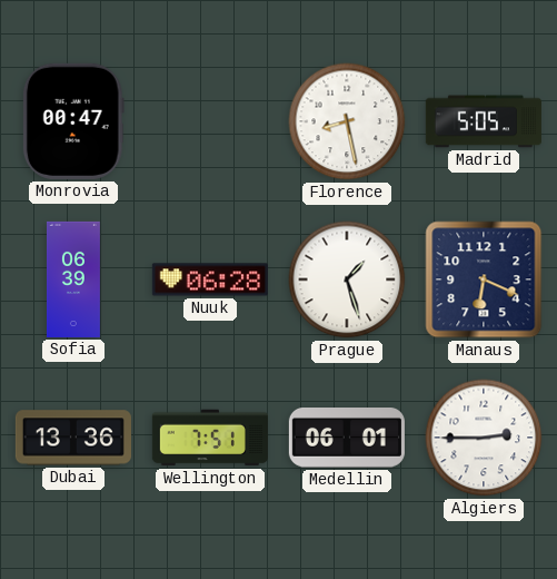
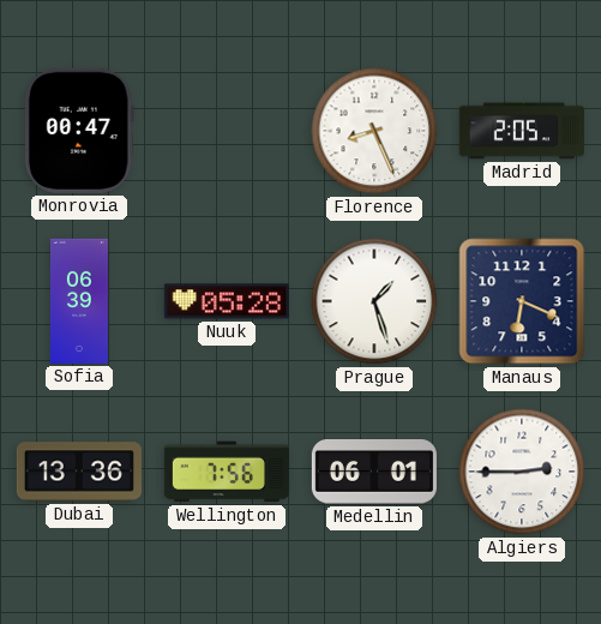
Florence: 8:28 -> 8:26
Madrid: 5:05 -> 2:05
Nuuk: 06:28 -> 05:28
Wellington: 7:51 -> 7:56
